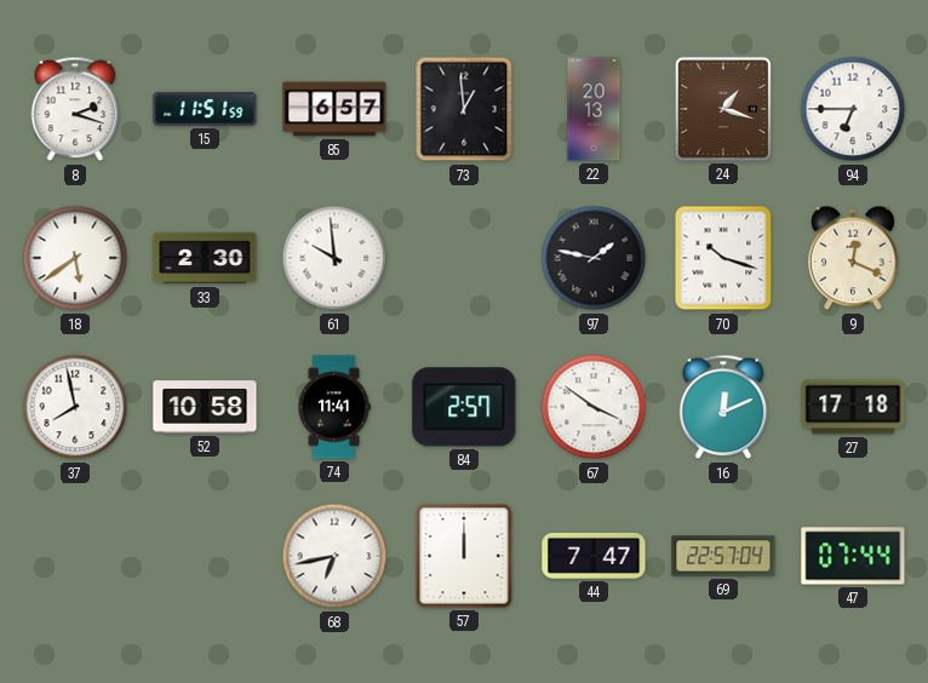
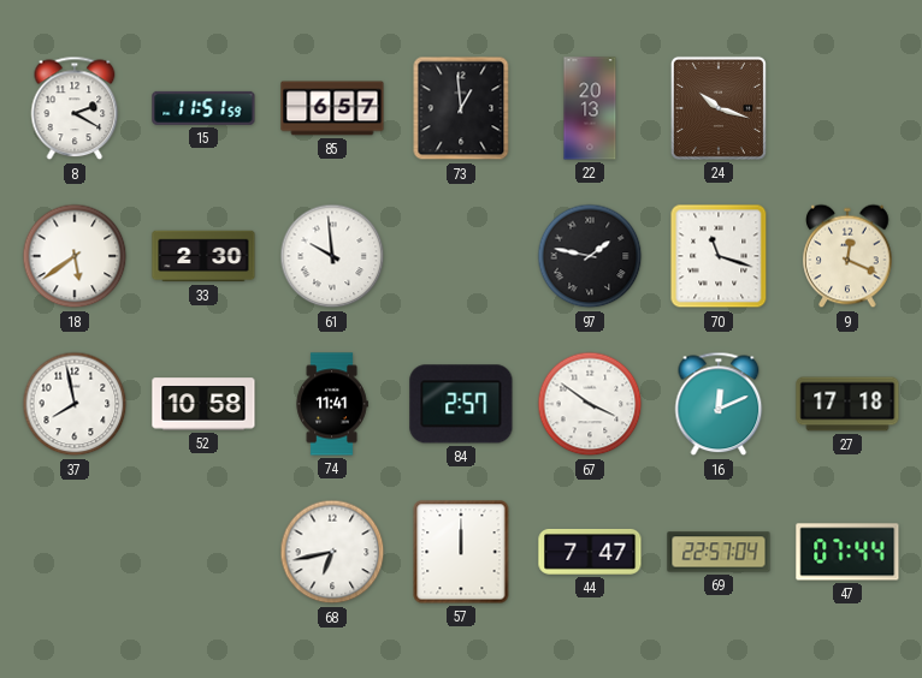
8: 2:18 -> 2:20
24: 1:18 -> 10:18
94: 6:45 -> none
70: 10:18 -> 11:18
